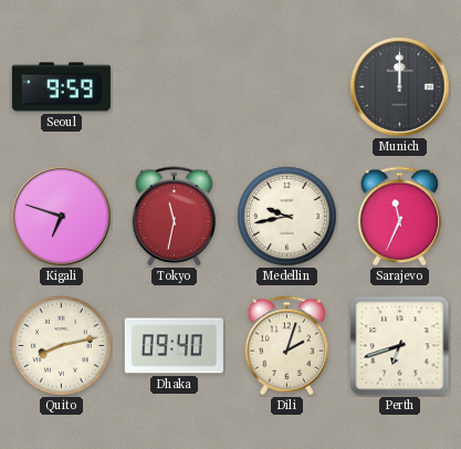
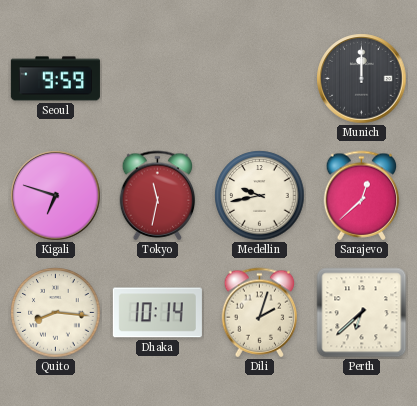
Sarajevo: 11:34 -> 12:38
Quito: 8:13 -> 8:16
Dhaka: 09:40 -> 10:14
Perth: 6:42 -> 6:38
